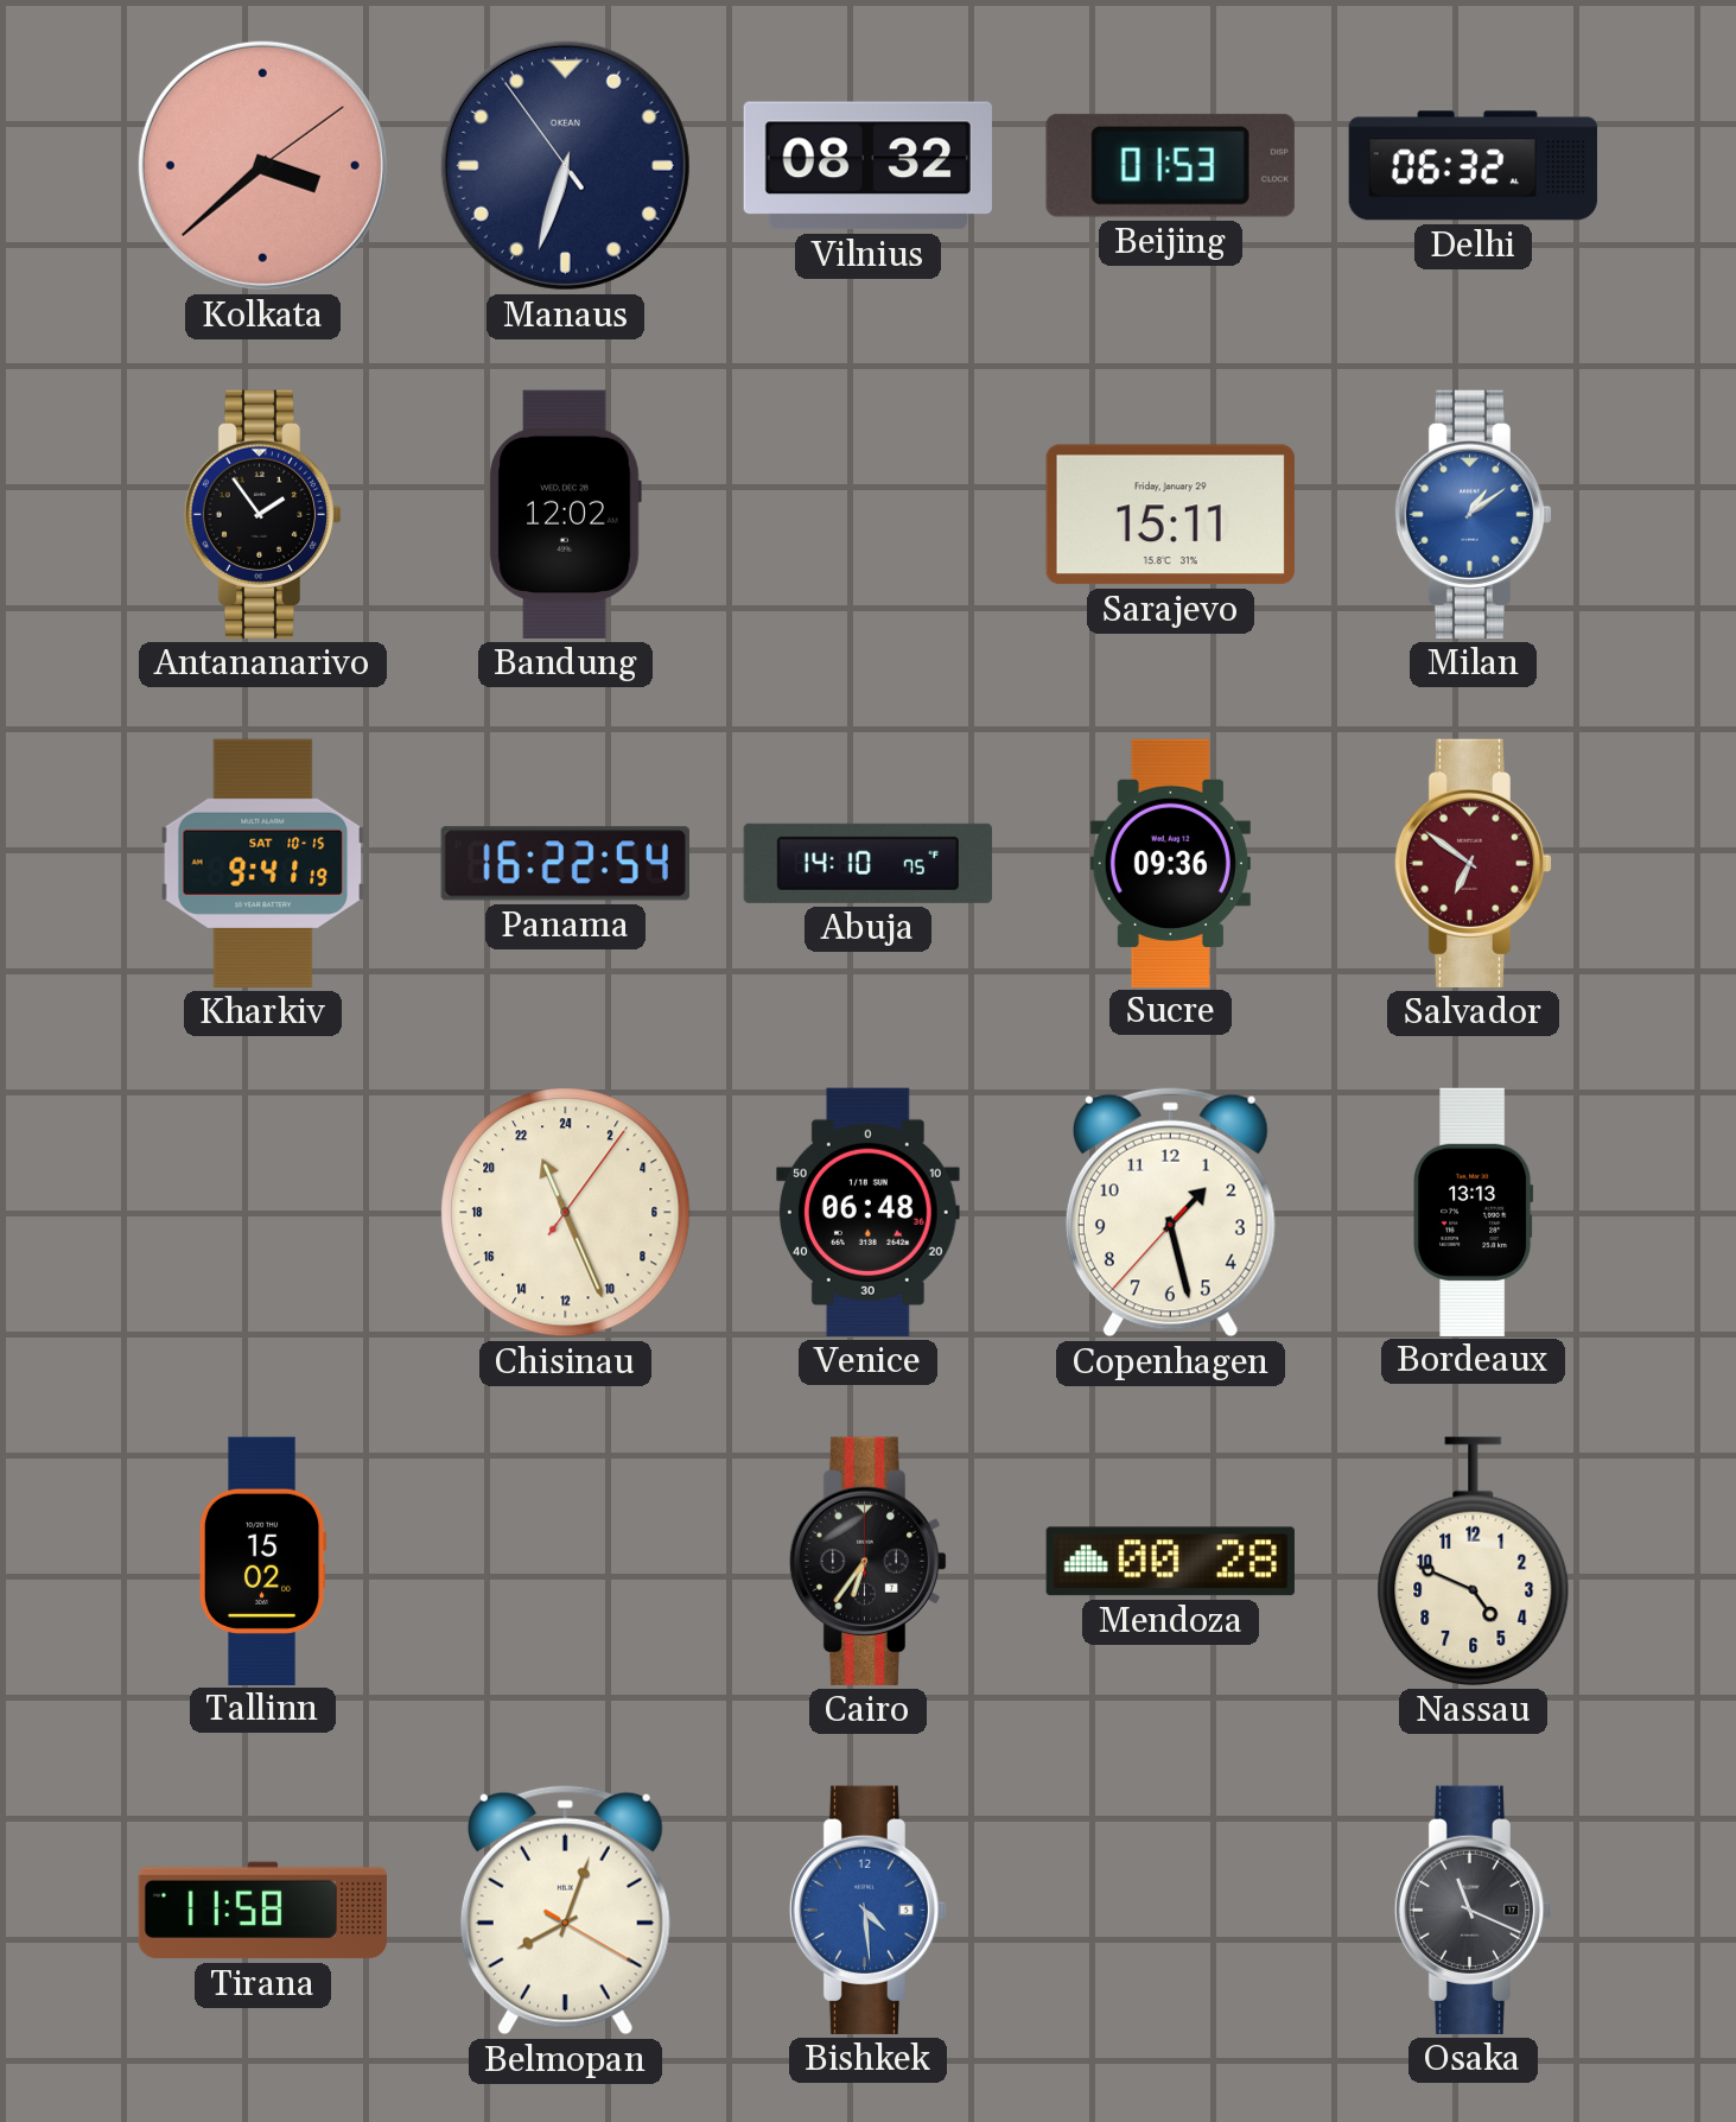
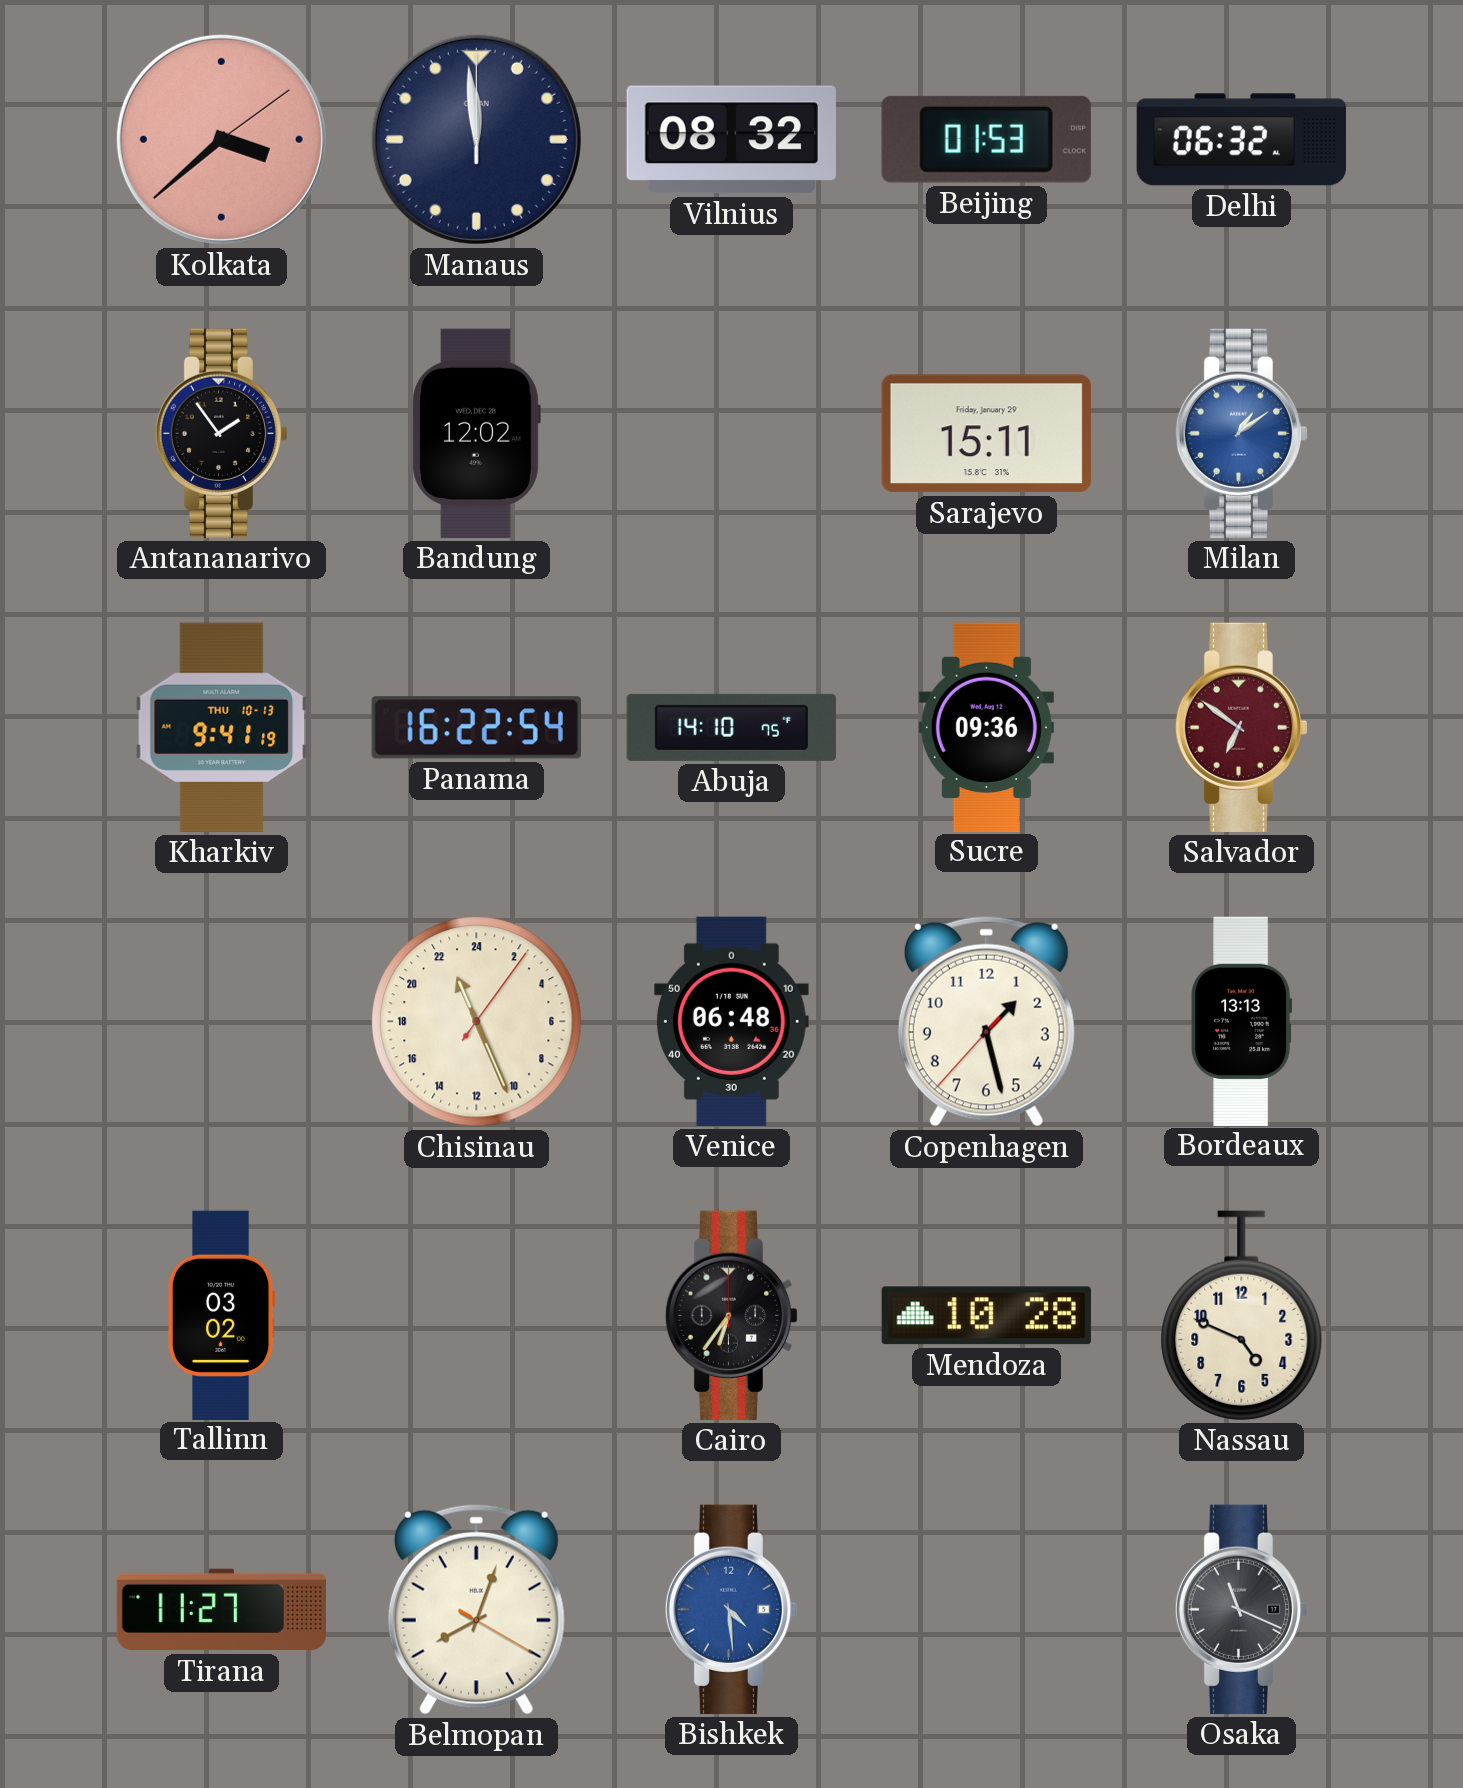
Manaus: 6:32 -> 11:59
Kharkiv date: SAT 10-15 -> THU 10-13
Tallinn: 15:02 -> 03:02
Mendoza: 00:28 -> 10:28
Tirana: 11:58 -> 11:27
